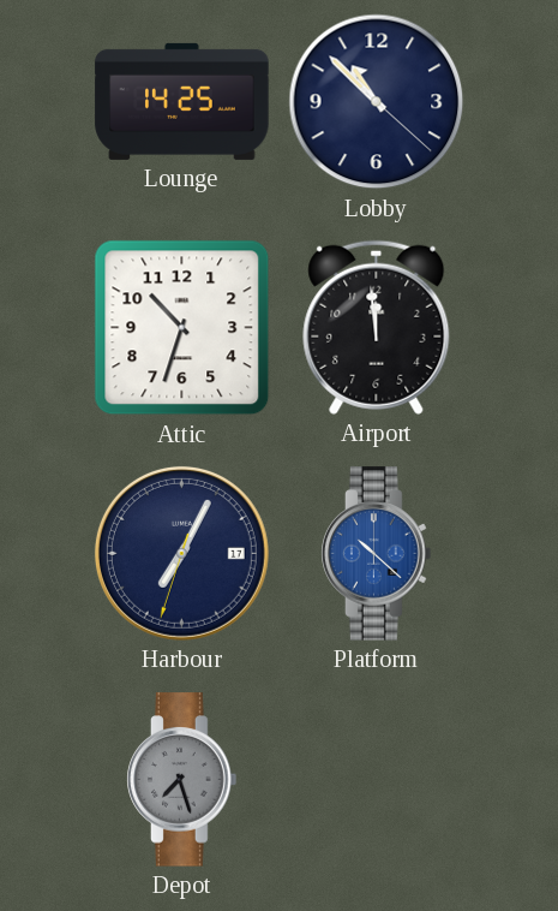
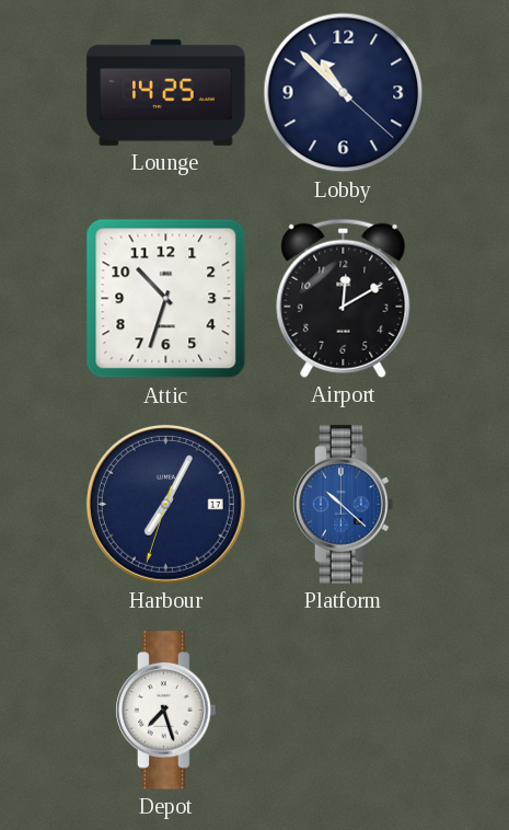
Airport: 11:59 -> 12:10
Depot dial: grey -> white
